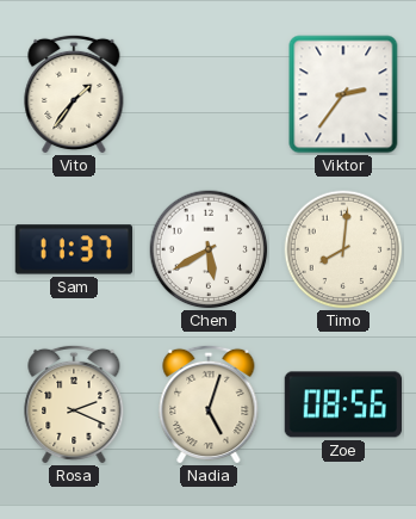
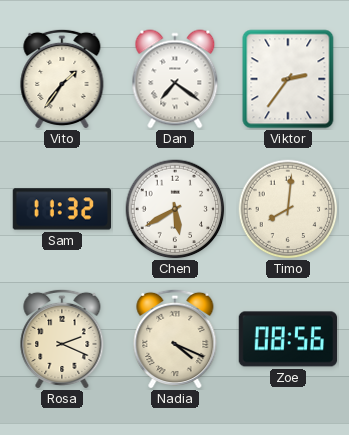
Dan: none -> 7:21
Sam: 11:37 -> 11:32
Nadia: 5:03 -> 4:19
